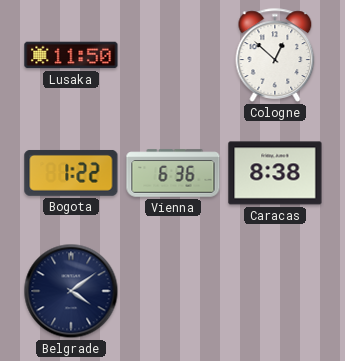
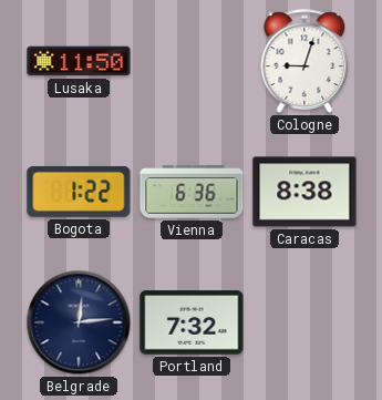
Cologne: 12:52 -> 9:03
Belgrade: 4:09 -> 12:14
Portland: none -> 7:32
